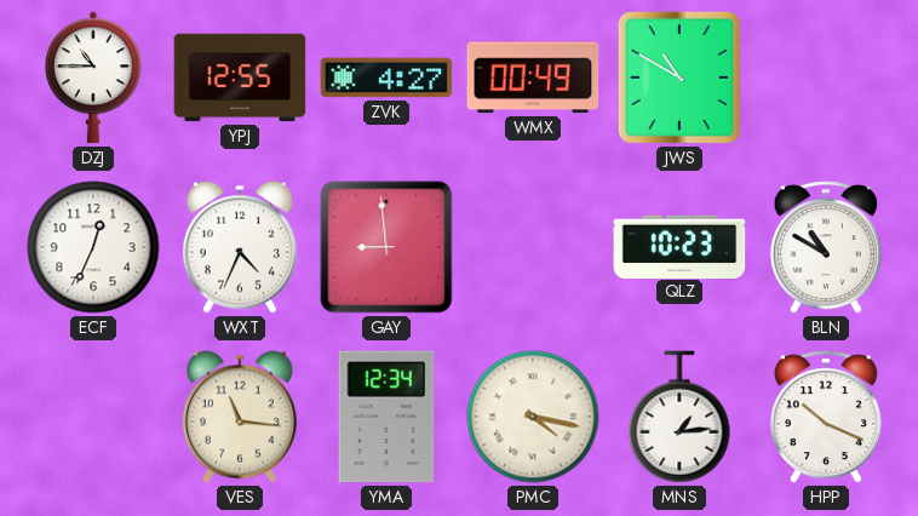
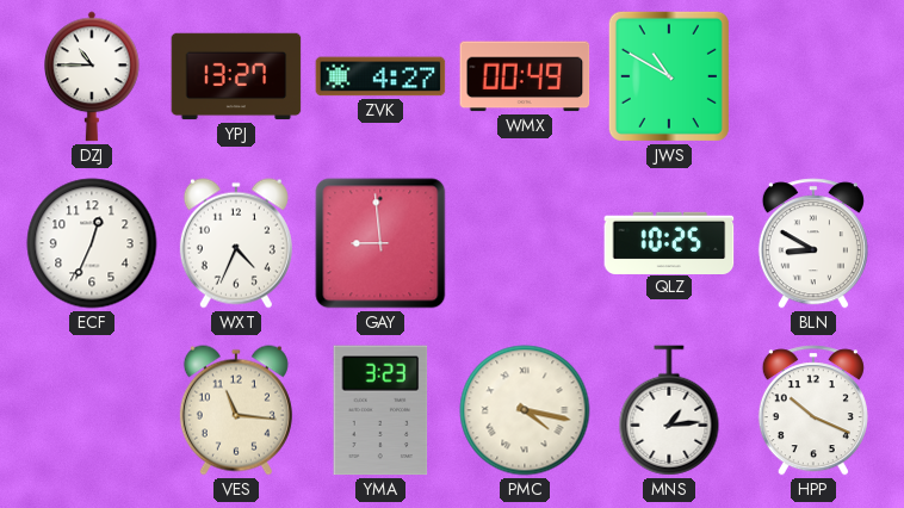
YPJ: 12:55 -> 13:27
QLZ: 10:23 -> 10:25
BLN: 10:50 -> 8:50
YMA: 12:34 -> 3:23
